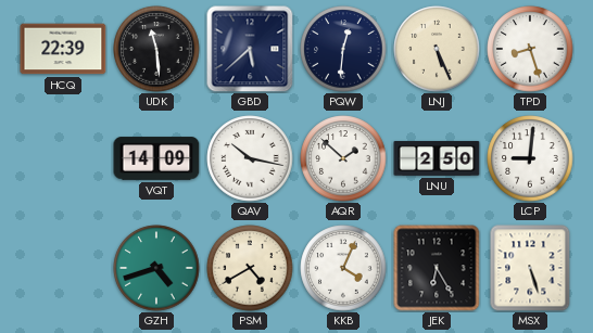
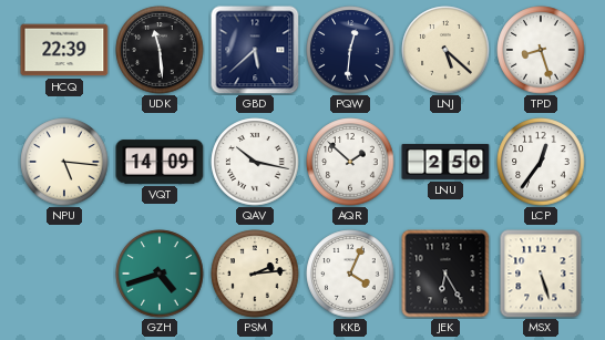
LNJ: 5:26 -> 5:22
NPU: none -> 5:16
LCP: 9:01 -> 12:36
PSM: 4:40 -> 2:14
